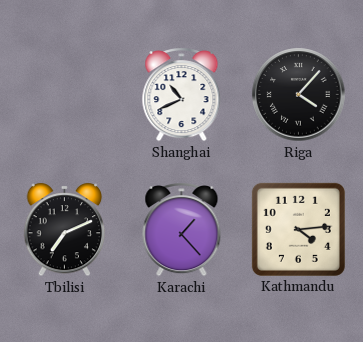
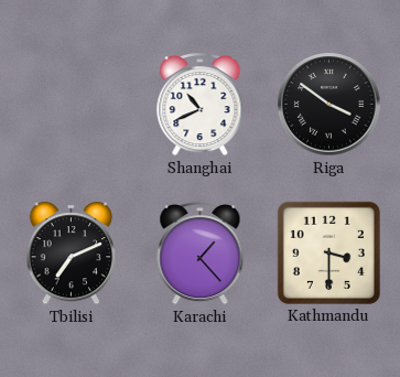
Riga: 4:07 -> 3:51
Kathmandu: 4:14 -> 3:30
